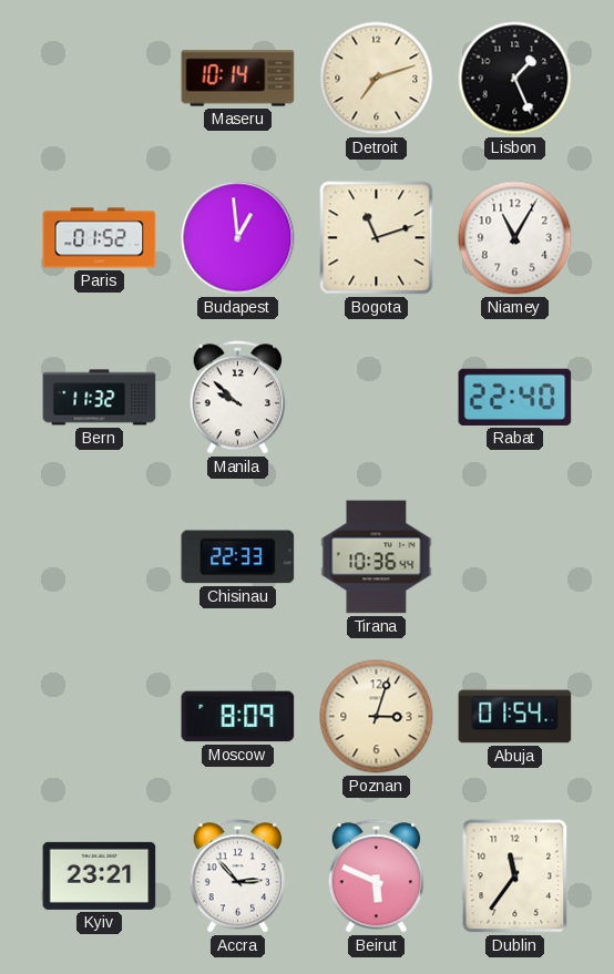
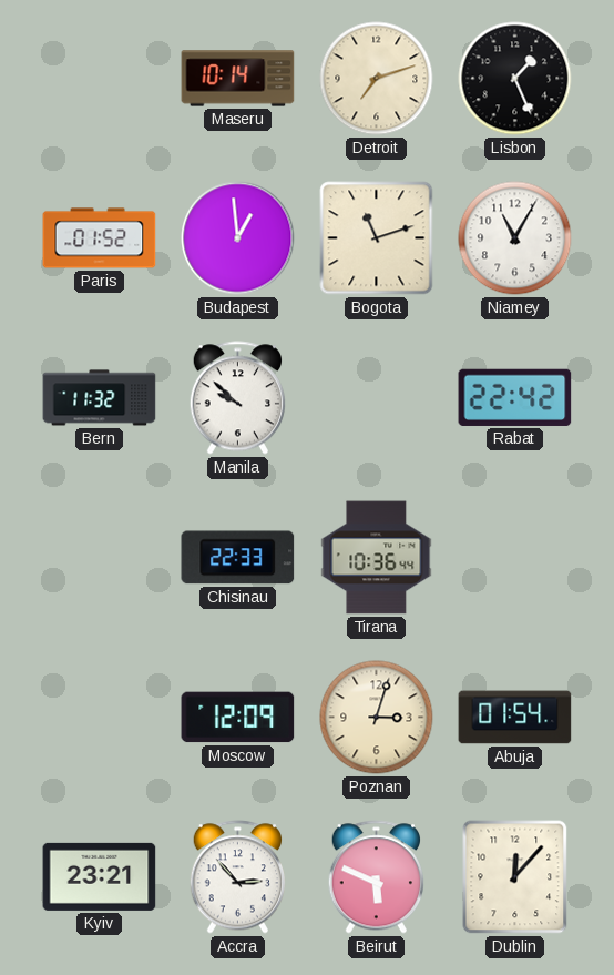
Rabat: 22:40 -> 22:42
Moscow: 8:09 -> 12:09
Dublin: 11:36 -> 12:07
